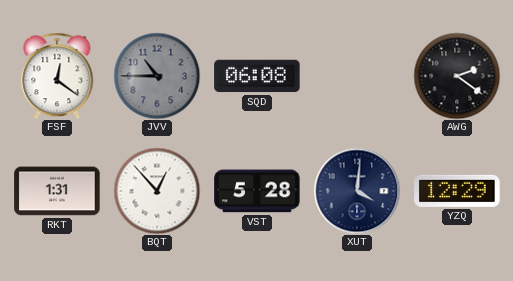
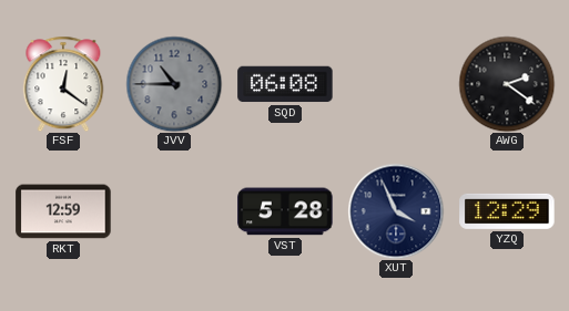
RKT: 1:31 -> 12:59
BQT: 12:53 -> none
XUT: 4:01 -> 3:56
